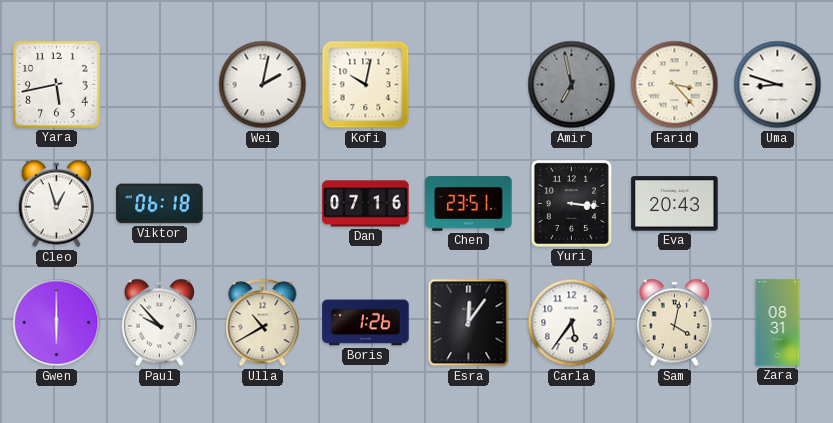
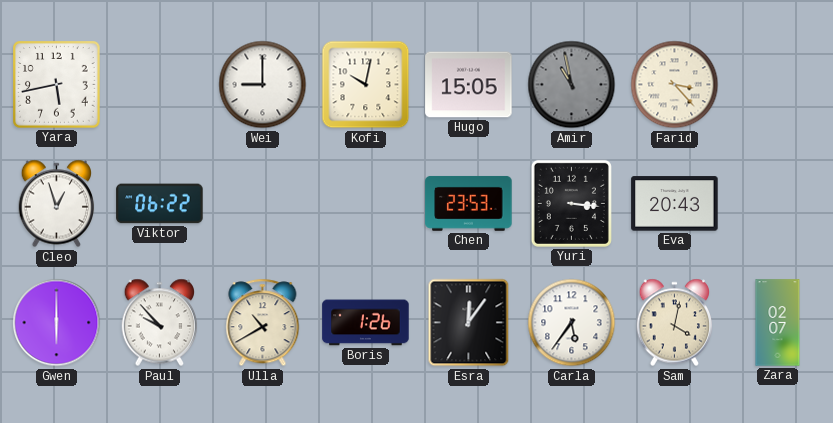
Wei: 2:02 -> 9:00
Hugo: none -> 15:05
Amir: 6:58 -> 10:58
Uma: 8:48 -> none
Viktor: 06:18 -> 06:22
Dan: 07:16 -> none
Chen: 23:51 -> 23:53
Zara: 08:31 -> 02:07
